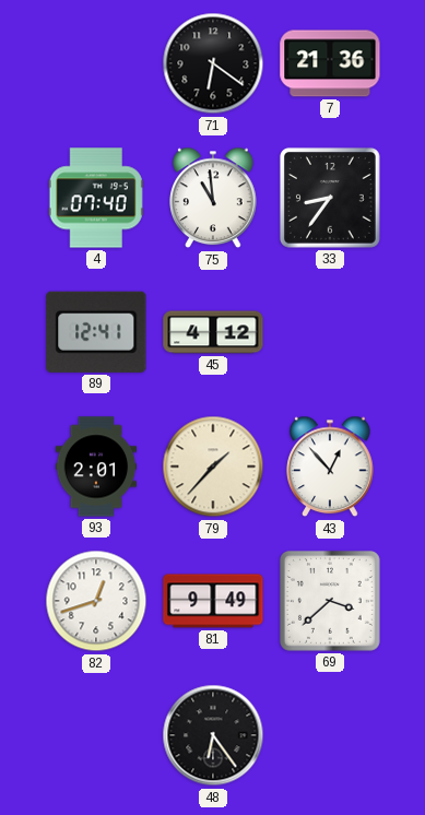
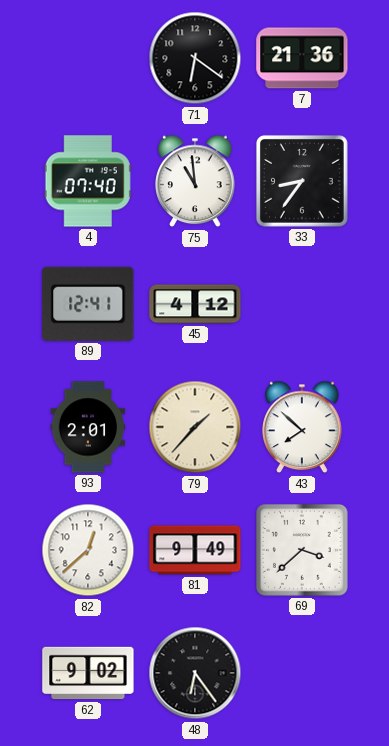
43: 12:53 -> 7:52
82: 12:42 -> 12:38
62: none -> 9:02
